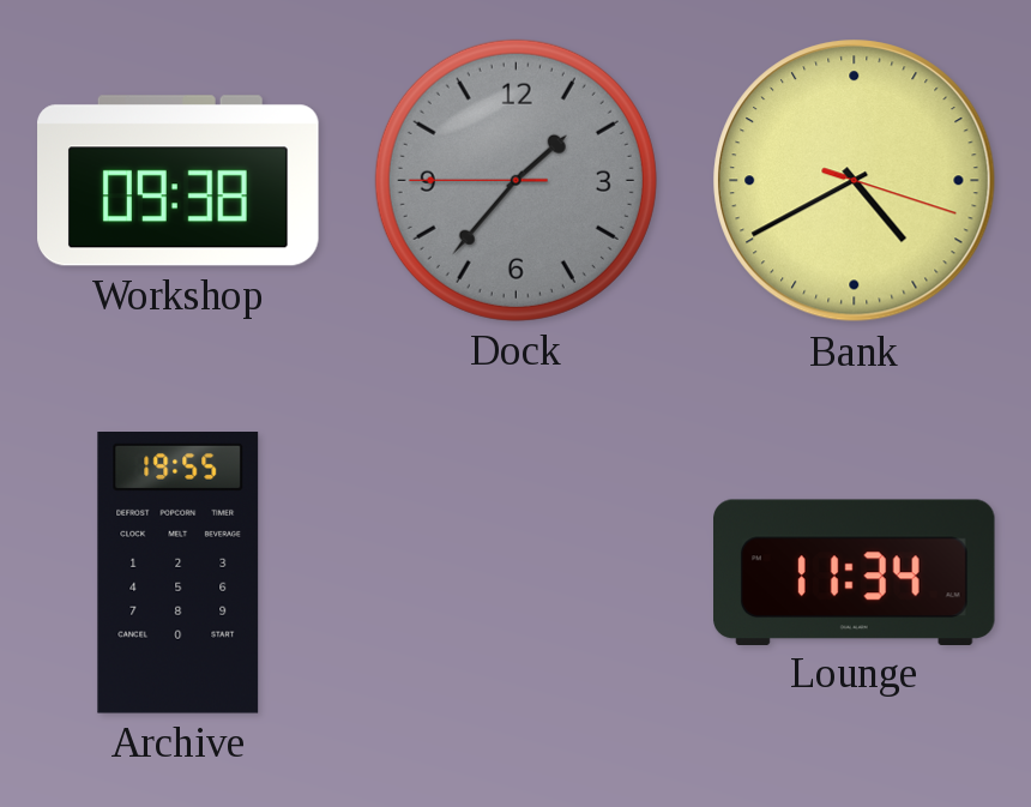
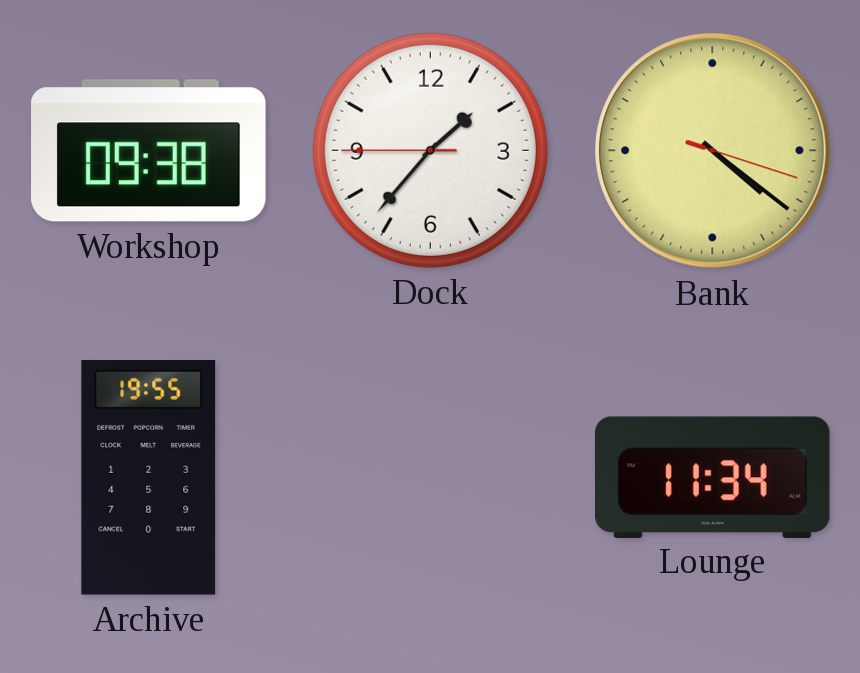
Dock dial: grey -> white
Bank: 4:40 -> 4:21
